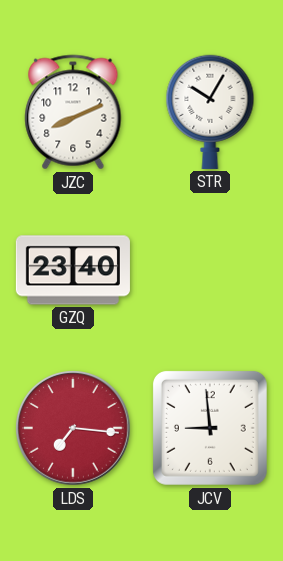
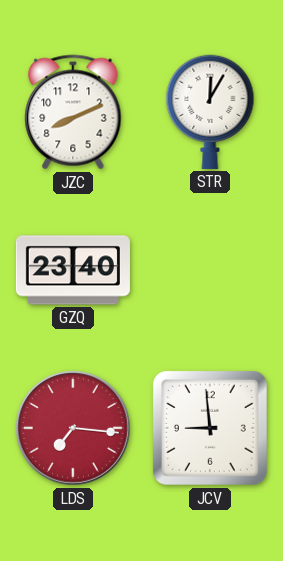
STR: 10:05 -> 12:05
